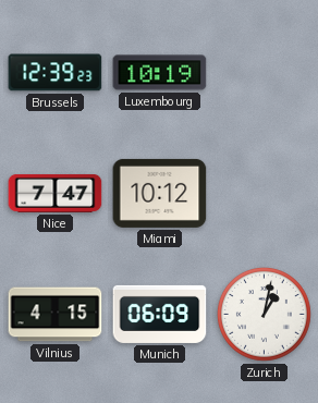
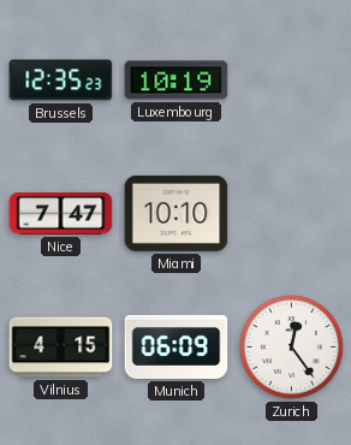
Brussels: 12:39 -> 12:35
Miami: 10:12 -> 10:10
Zurich: 1:02 -> 12:24
